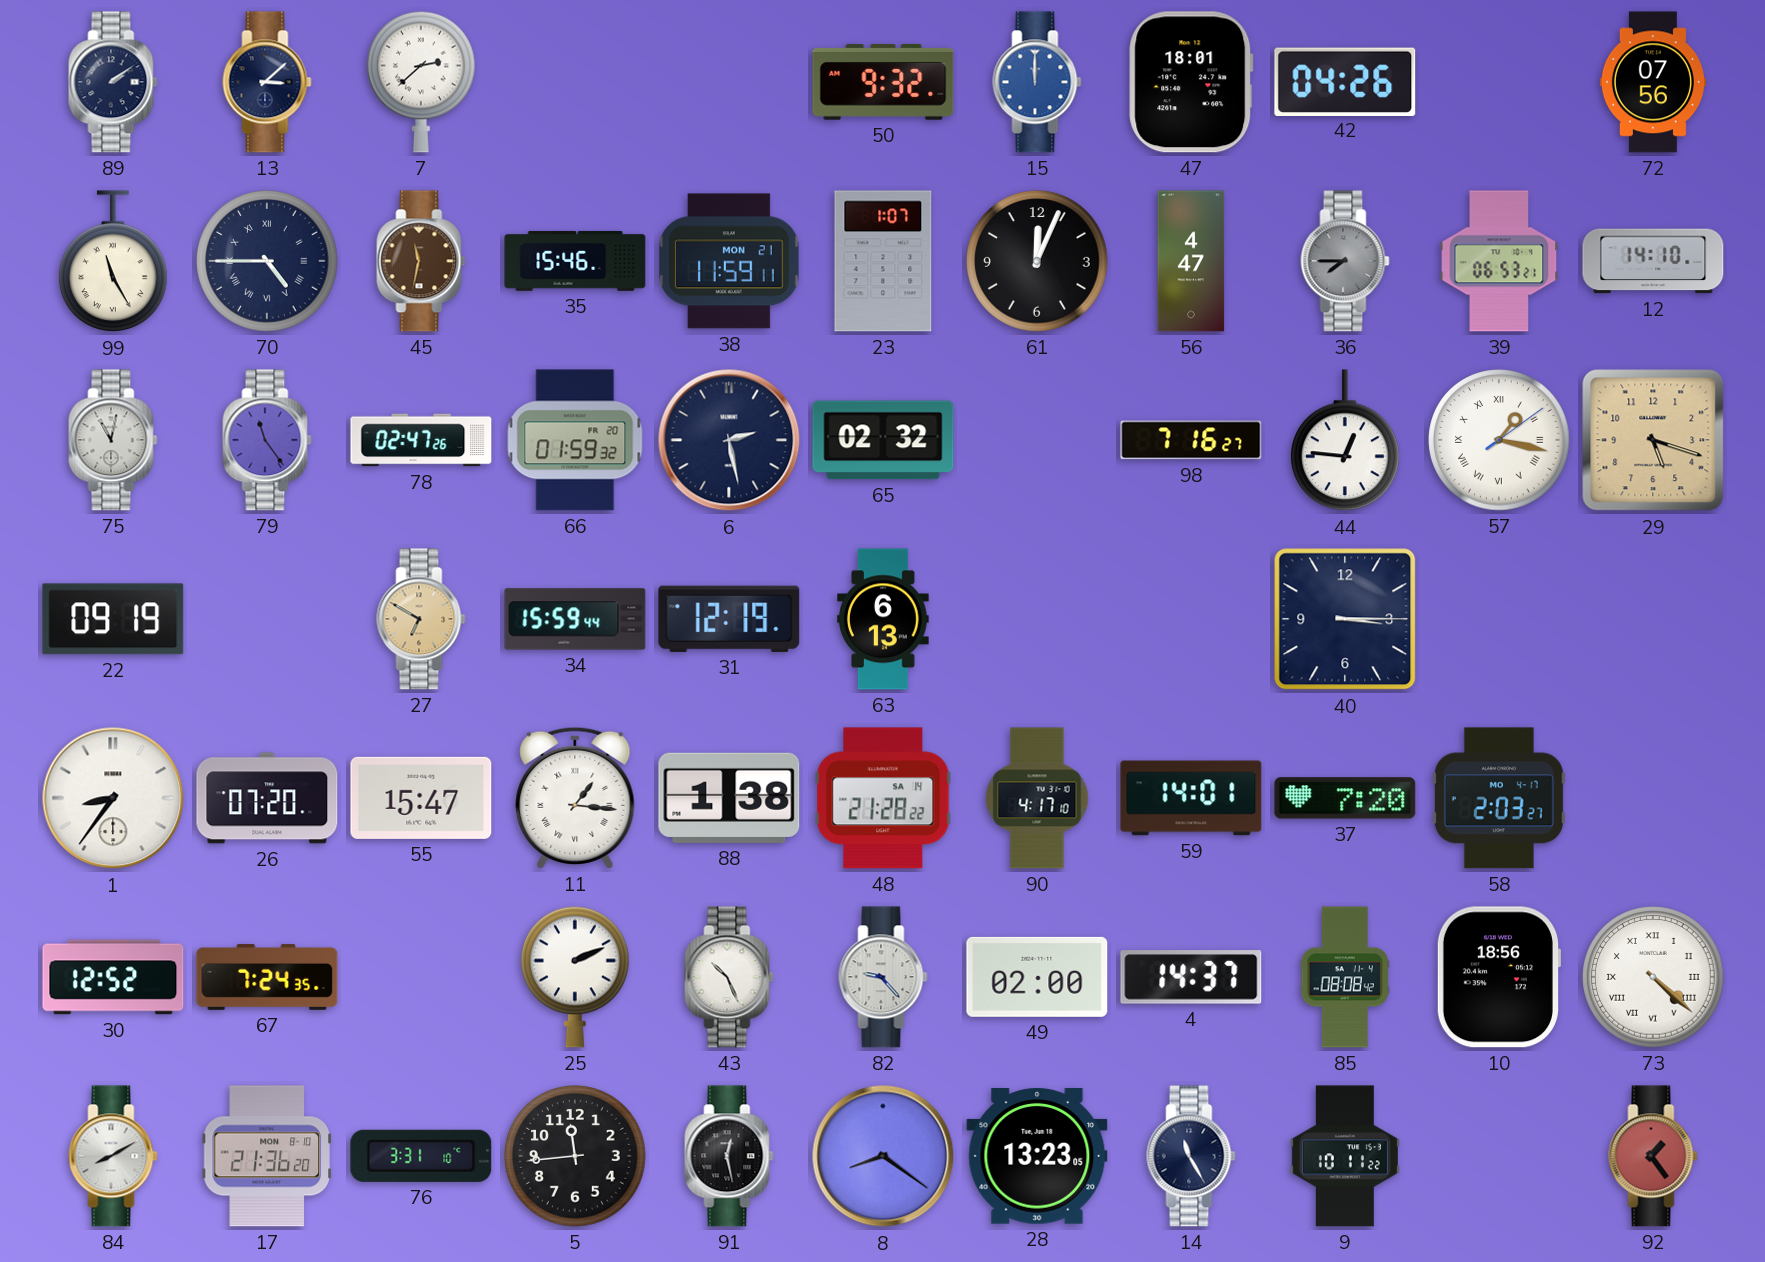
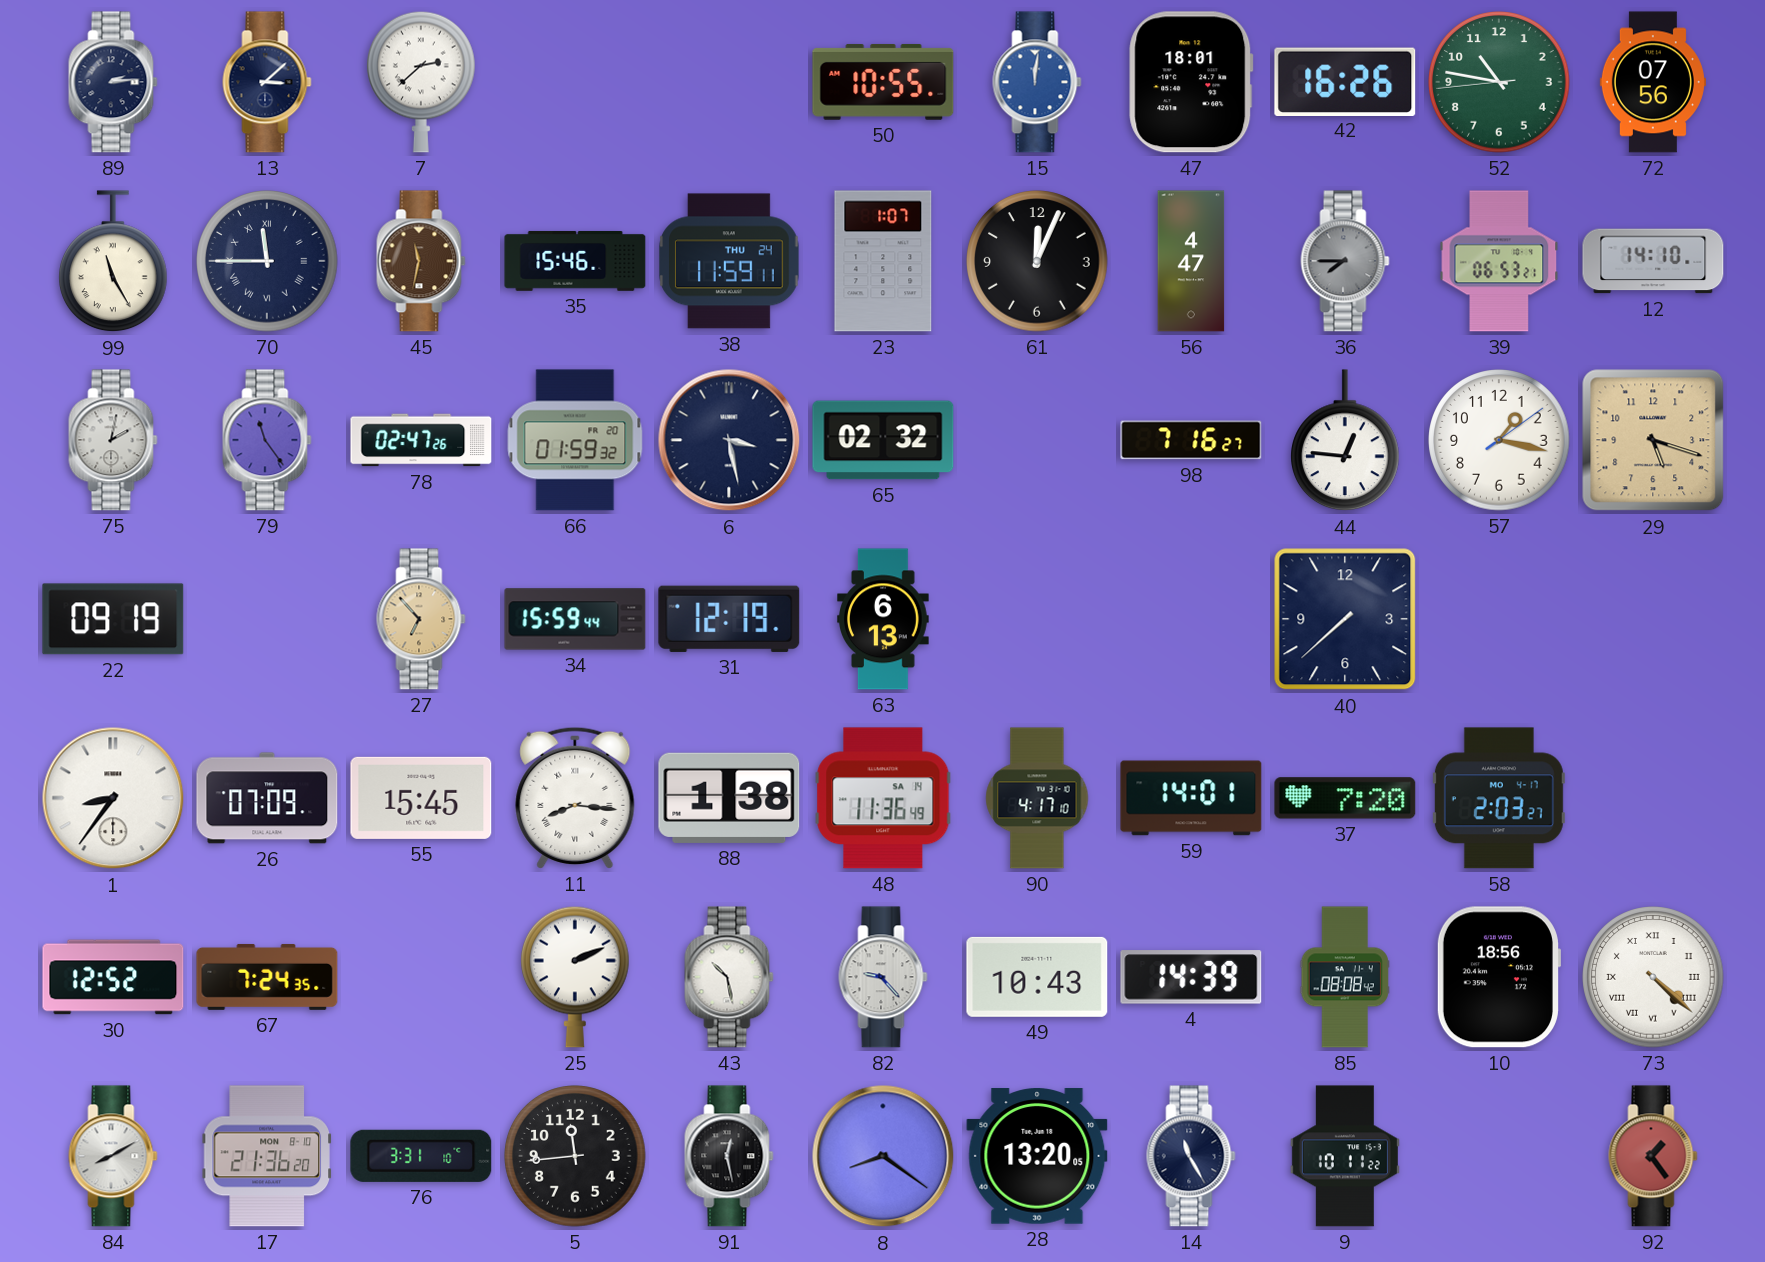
89: 2:09 -> 2:14
50: 9:32 -> 10:55
15: 12:00 -> 12:01
42: 04:26 -> 16:26
52: none -> 10:46
70: 4:45 -> 11:45
38 date: MON 21 -> THU 24
75: 11:02 -> 2:02
6: 2:28 -> 3:28
57 numerals: Roman -> Arabic
27: 6:50 -> 6:53
40: 3:15 -> 7:38
26: 07:20 -> 07:09
55: 15:47 -> 15:45
11: 1:16 -> 8:16
48: 21:28 -> 11:36
43: 10:26 -> 10:28
49: 02:00 -> 10:43
4: 14:37 -> 14:39
28: 13:23 -> 13:20
